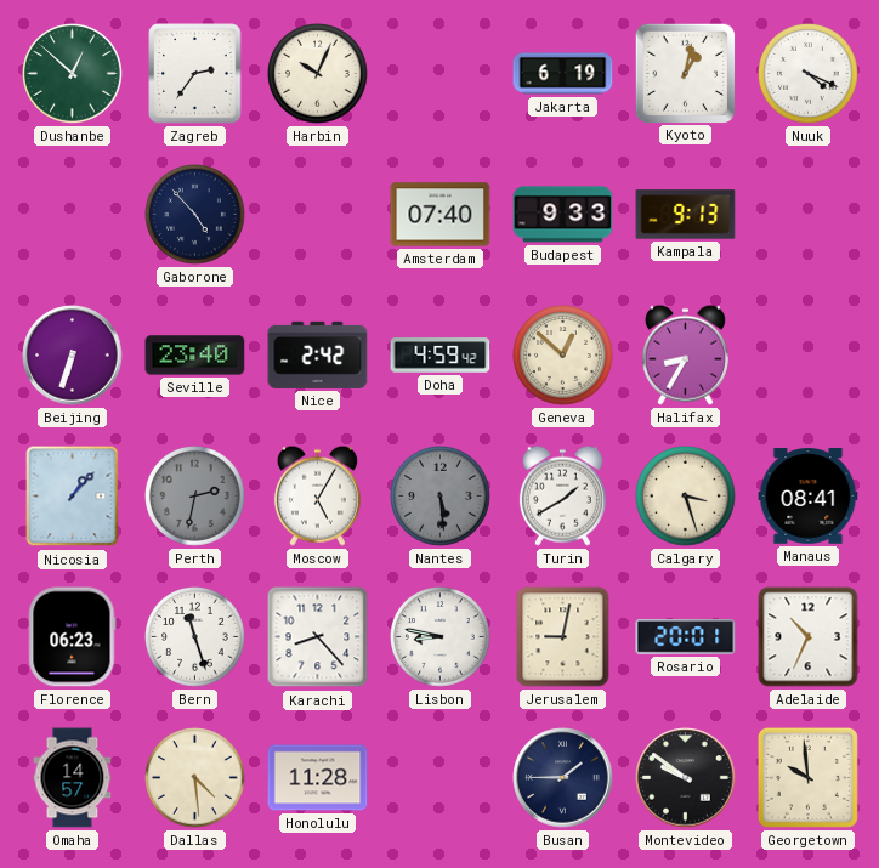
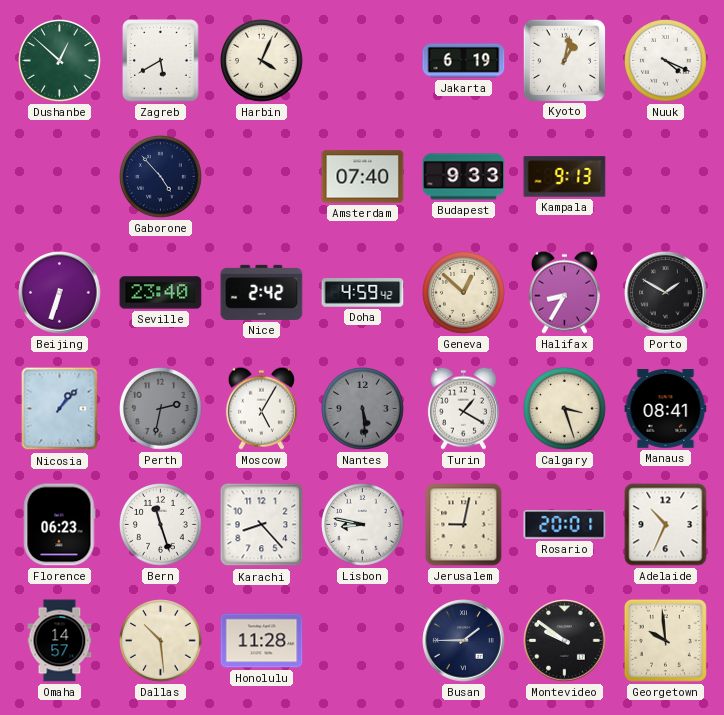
Zagreb: 2:36 -> 5:40
Harbin: 10:04 -> 4:04
Porto: none -> 1:50
Turin: 1:40 -> 1:20
Dallas: 4:29 -> 10:29
